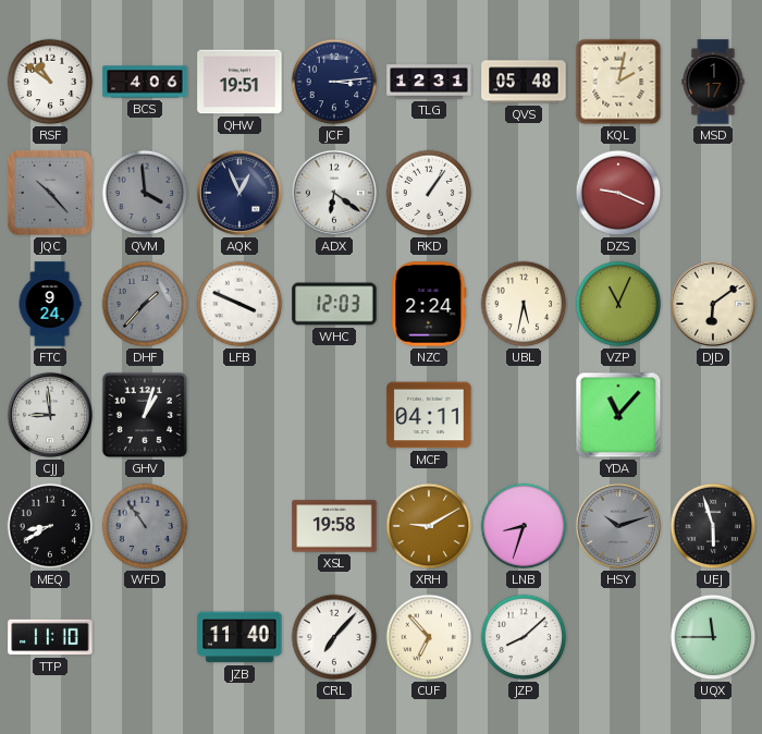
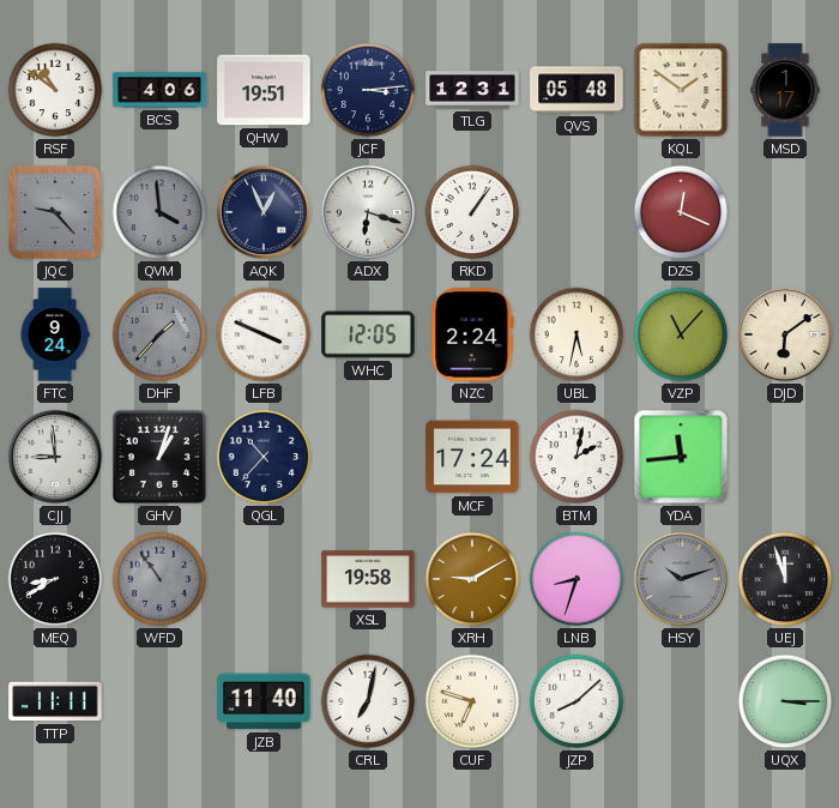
KQL: 2:02 -> 1:51
JQC: 10:23 -> 9:23
ADX: 6:21 -> 6:18
DZS: 9:19 -> 12:19
WHC: 12:03 -> 12:05
VZP: 11:04 -> 11:07
QGL: none -> 10:37
MCF: 04:11 -> 17:24
BTM: none -> 2:02
YDA: 11:07 -> 11:44
UEJ: 5:57 -> 11:57
TTP: 11:10 -> 11:11
CRL: 7:07 -> 7:02
CUF: 6:53 -> 6:48
UQX: 11:45 -> 3:15
